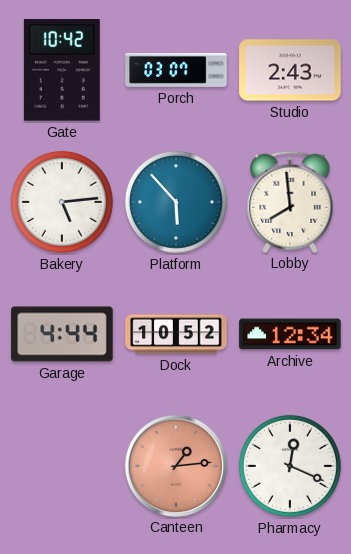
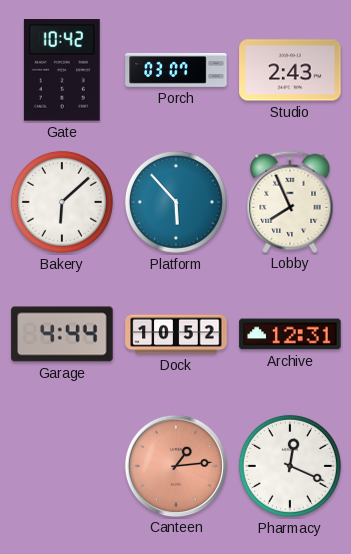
Bakery: 5:14 -> 6:08
Lobby: 7:59 -> 7:56
Archive: 12:34 -> 12:31
